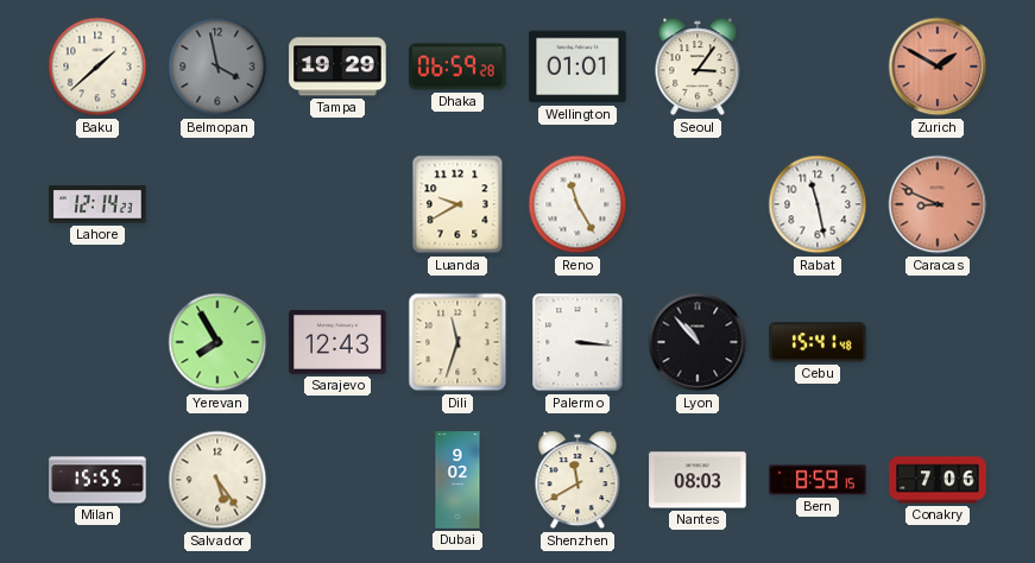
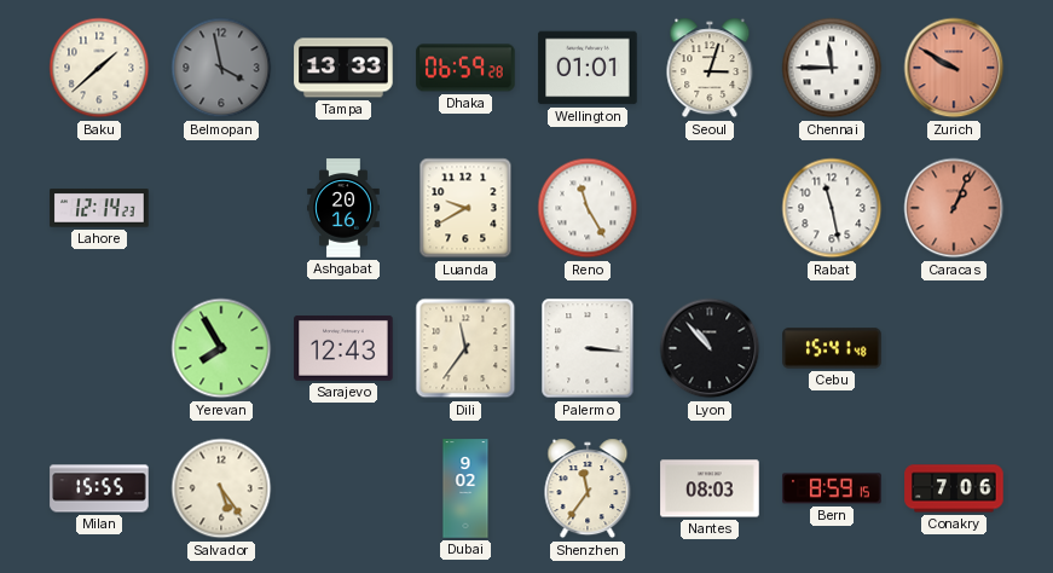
Tampa: 19:29 -> 13:33
Seoul: 3:06 -> 3:03
Chennai: none -> 11:45
Zurich: 1:50 -> 9:50
Ashgabat: none -> 20:16
Caracas: 8:49 -> 1:04
Dili: 11:33 -> 11:36
Shenzhen: 11:40 -> 11:36
